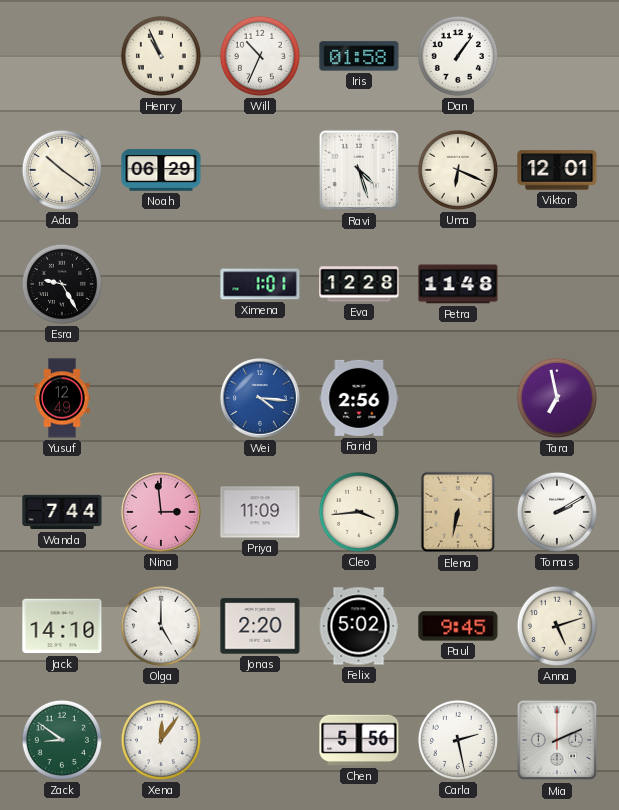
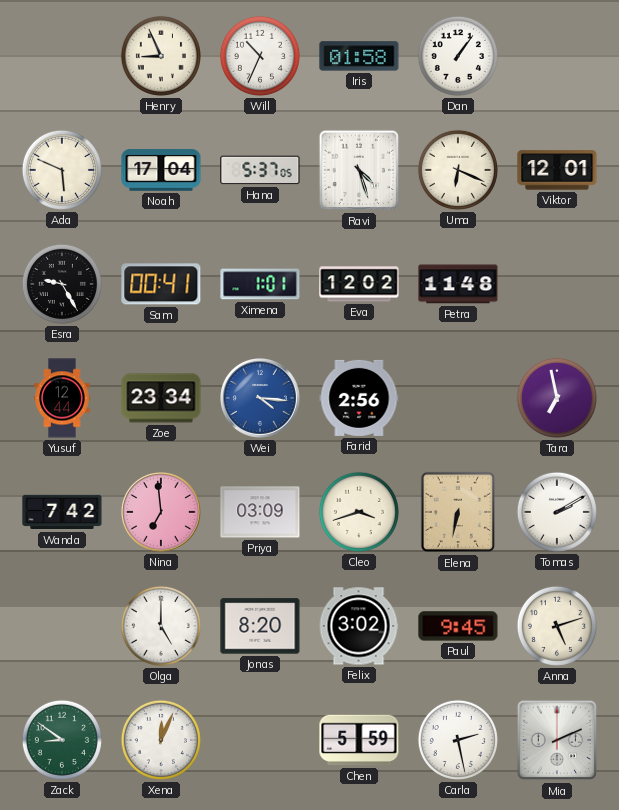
Henry: 10:56 -> 8:56
Ada: 10:21 -> 5:49
Noah: 06:29 -> 17:04
Hana: none -> 5:37
Sam: none -> 00:41
Eva: 12:28 -> 12:02
Yusuf: 12:49 -> 12:44
Zoe: none -> 23:34
Wanda: 7:44 -> 7:42
Nina: 2:59 -> 6:59
Priya: 11:09 -> 03:09
Cleo: 3:44 -> 3:42
Jack: 14:10 -> none
Jonas: 2:20 -> 8:20
Felix: 5:02 -> 3:02
Xena: 12:06 -> 12:04
Chen: 5:56 -> 5:59
